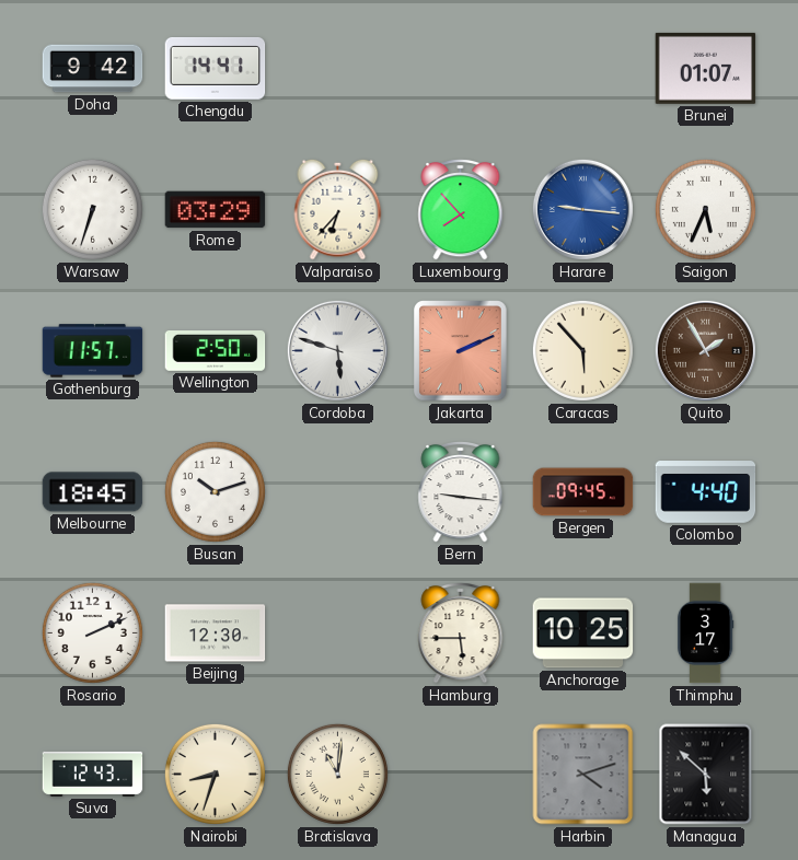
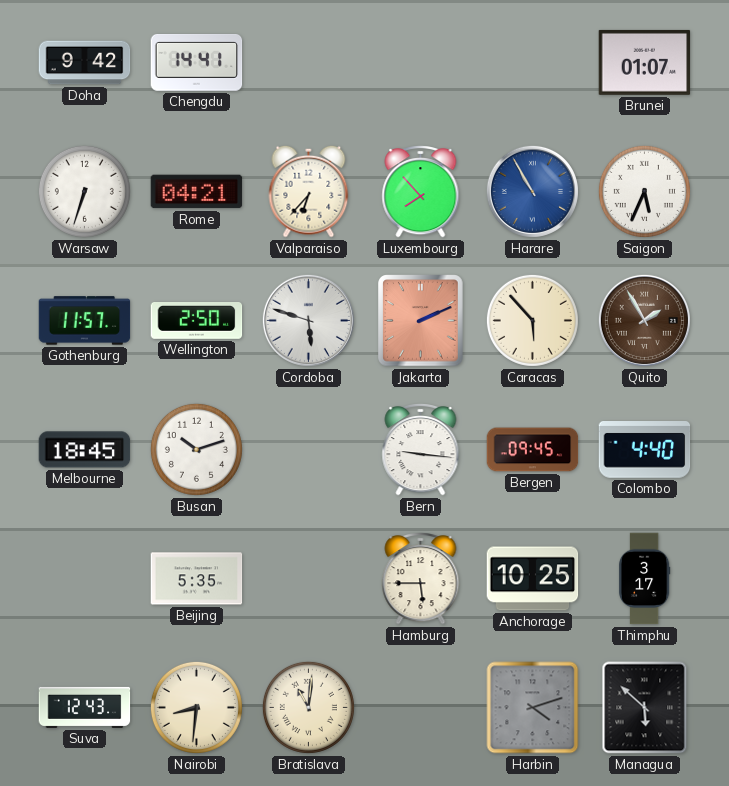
Rome: 03:29 -> 04:21
Harare: 9:16 -> 10:55
Rosario: 2:11 -> none
Beijing: 12:30 -> 5:35
Nairobi: 8:33 -> 8:31
